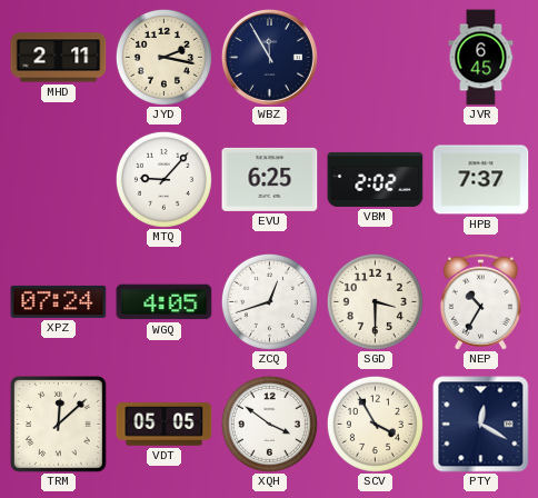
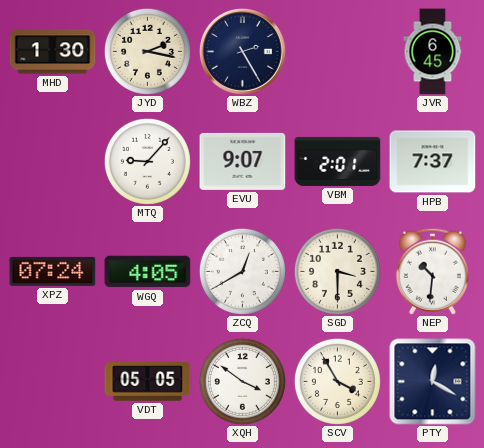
MHD: 2:11 -> 1:30
WBZ: 11:55 -> 2:25
EVU: 6:25 -> 9:07
VBM: 2:02 -> 2:01
ZCQ: 12:42 -> 12:40
NEP: 10:35 -> 10:31
TRM: 12:08 -> none
